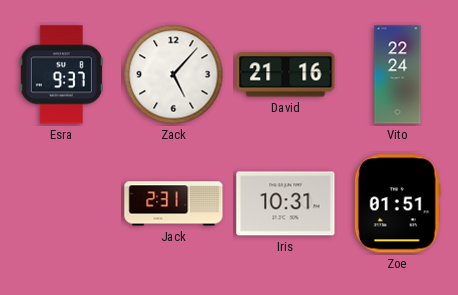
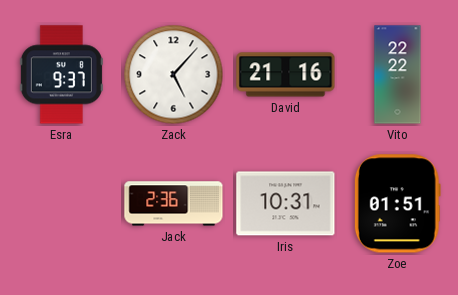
Vito: 22:24 -> 22:22
Jack: 2:31 -> 2:36
